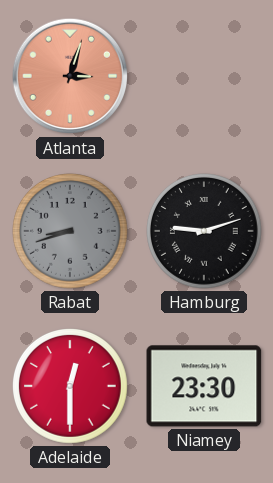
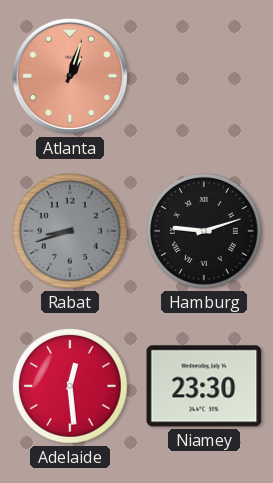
Atlanta: 3:03 -> 1:03
Adelaide: 12:30 -> 12:29
